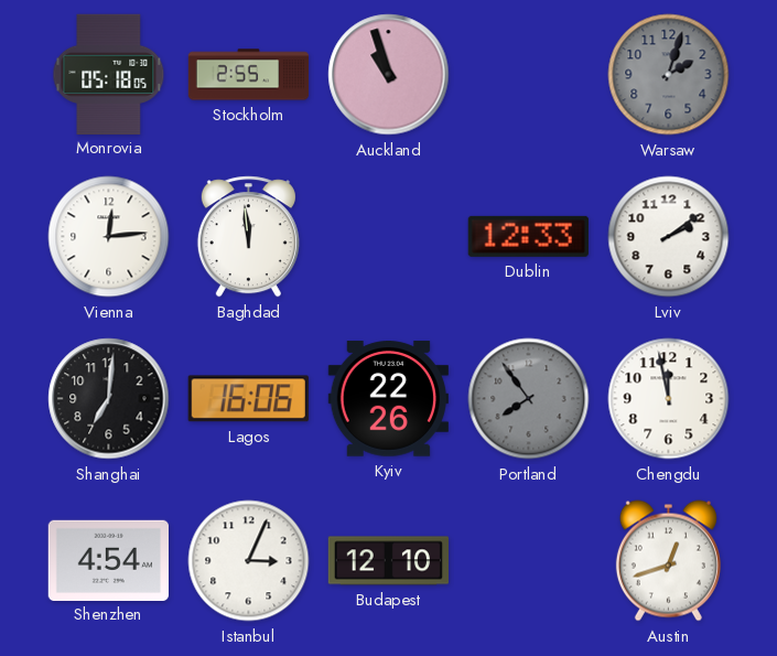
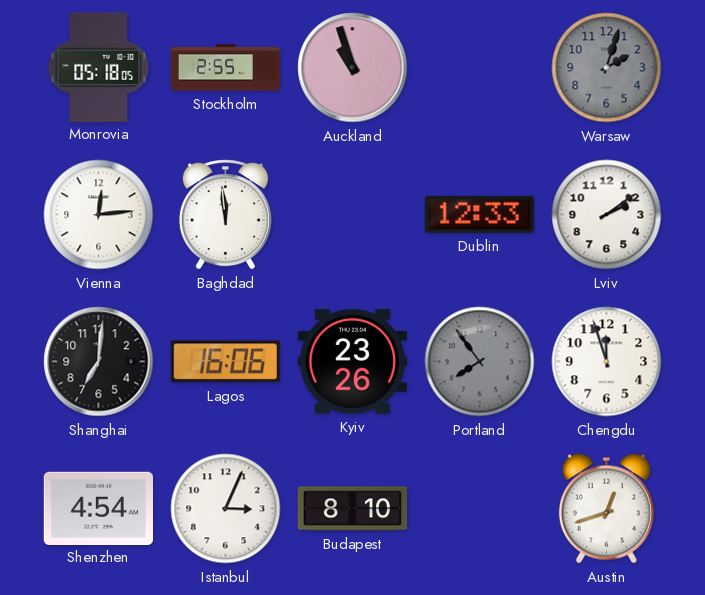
Kyiv: 22:26 -> 23:26
Chengdu: 11:58 -> 11:57
Budapest: 12:10 -> 8:10
